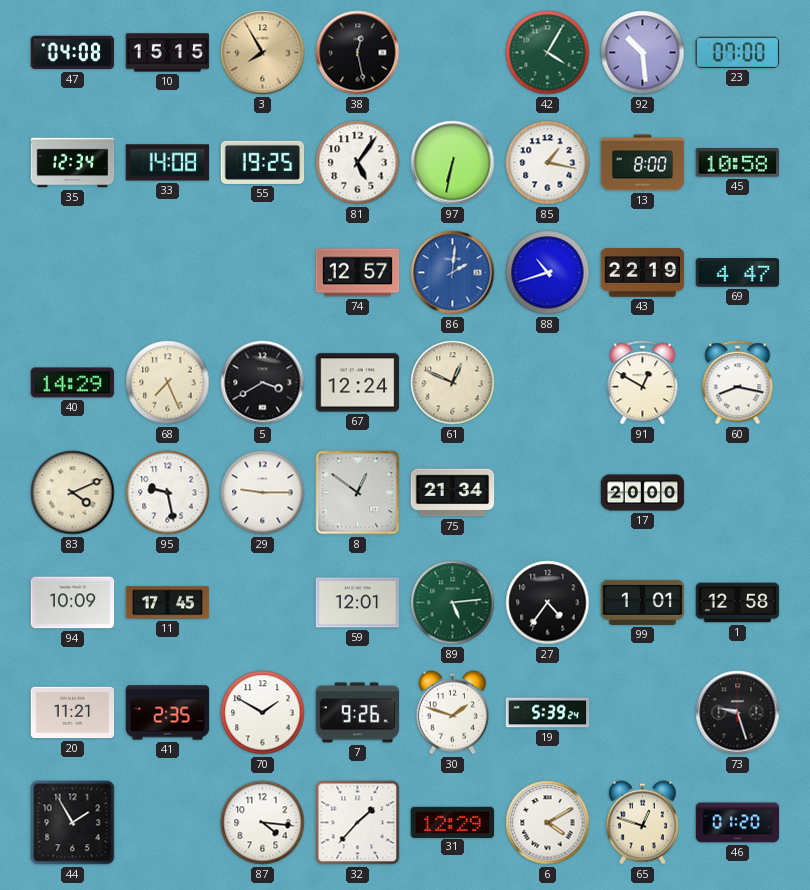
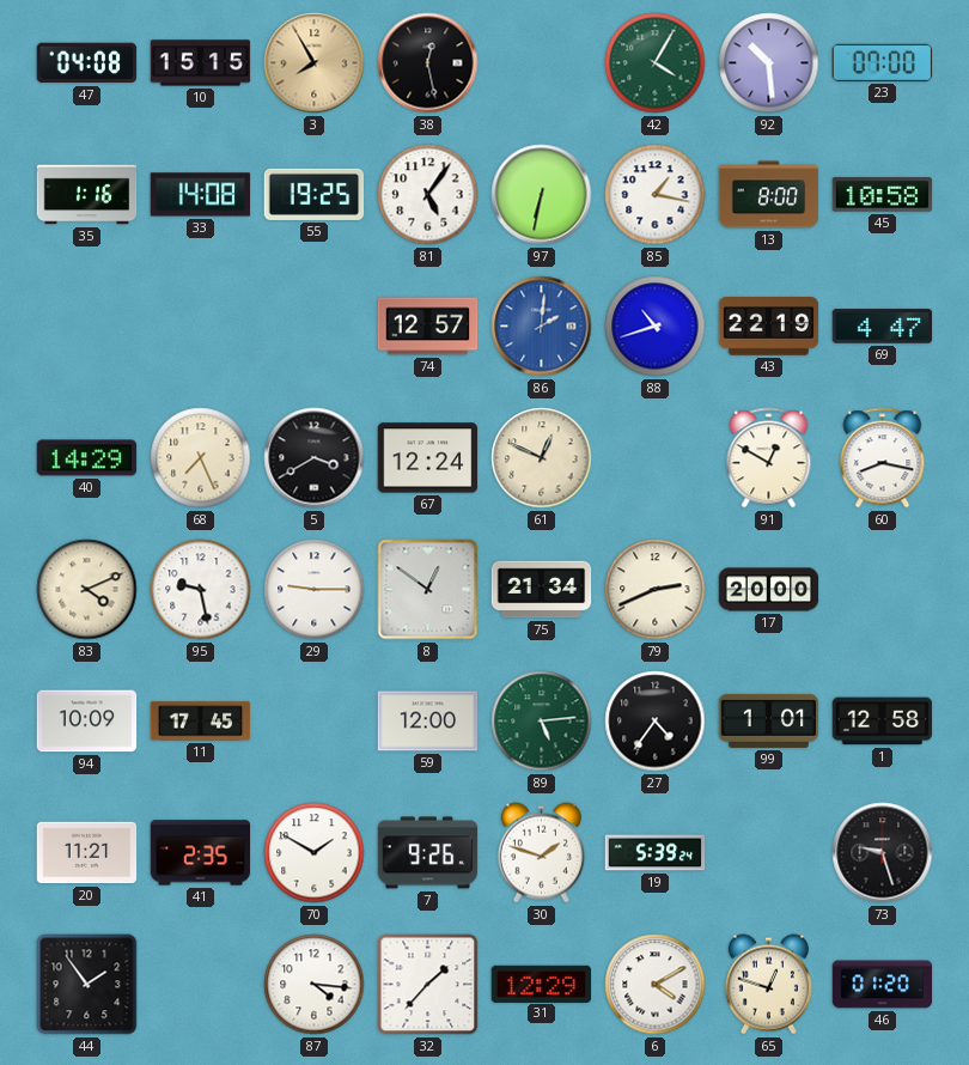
35: 12:34 -> 1:16
79: none -> 2:41
59: 12:01 -> 12:00
44: 1:55 -> 1:54
